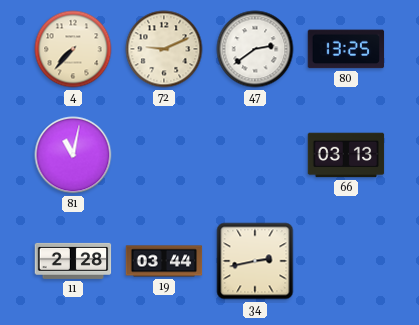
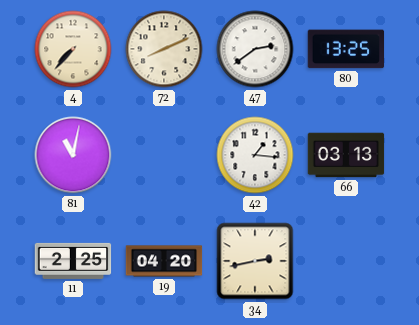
72: 9:11 -> 8:11
42: none -> 1:16
11: 2:28 -> 2:25
19: 03:44 -> 04:20
